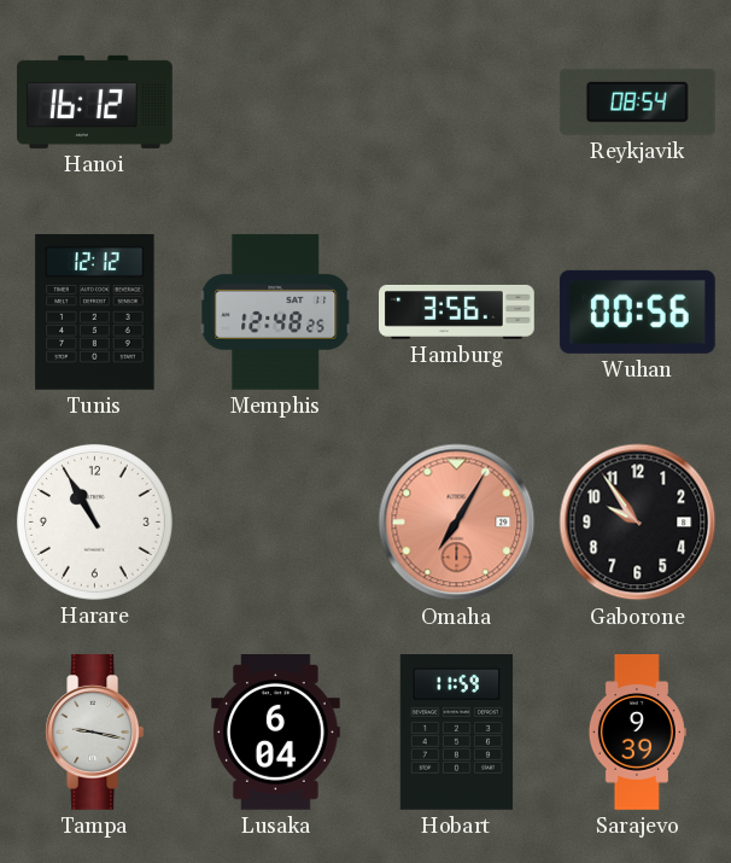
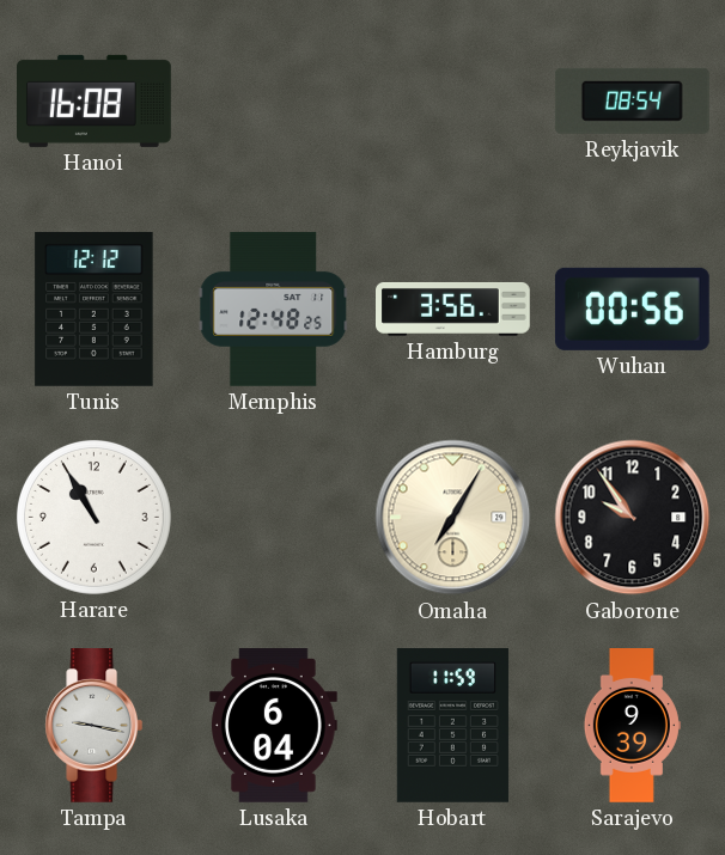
Hanoi: 16:12 -> 16:08
Omaha dial: salmon -> cream
